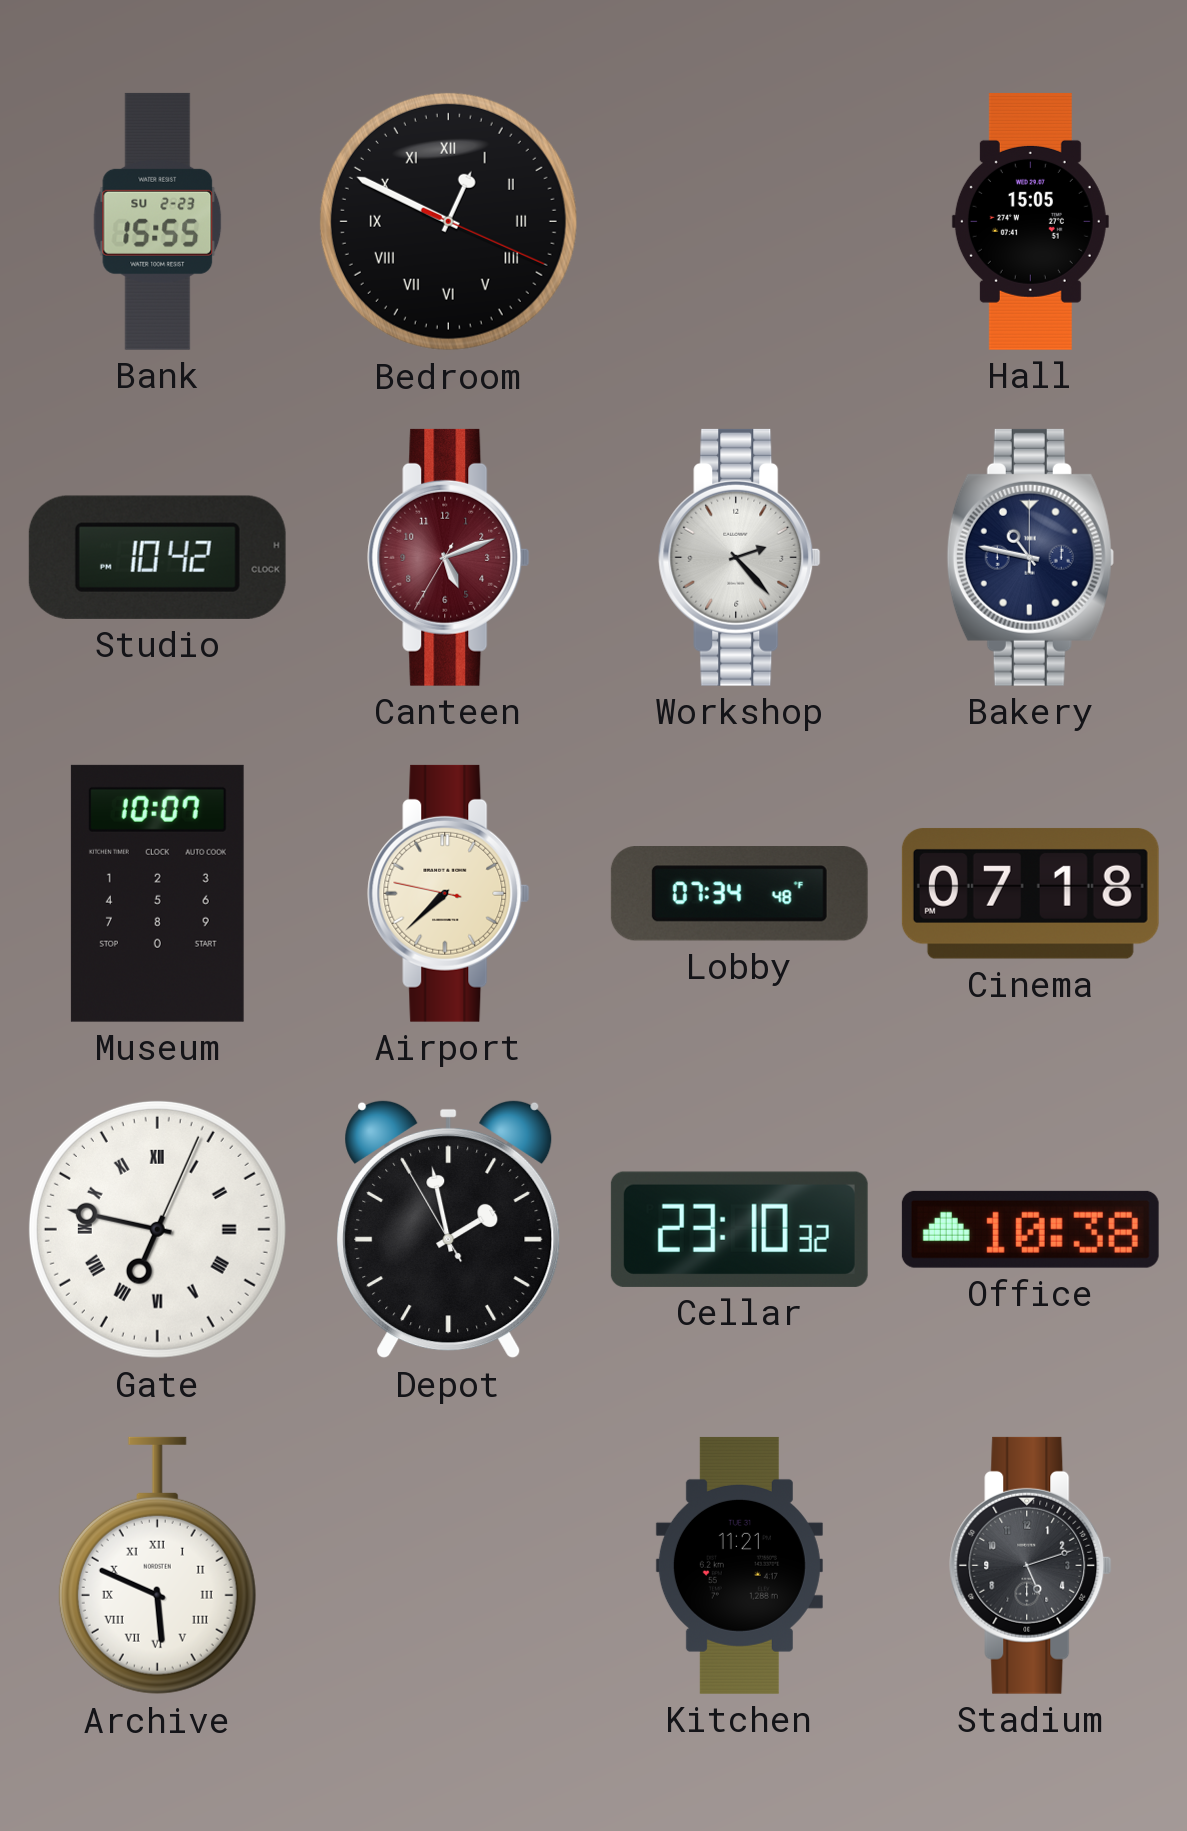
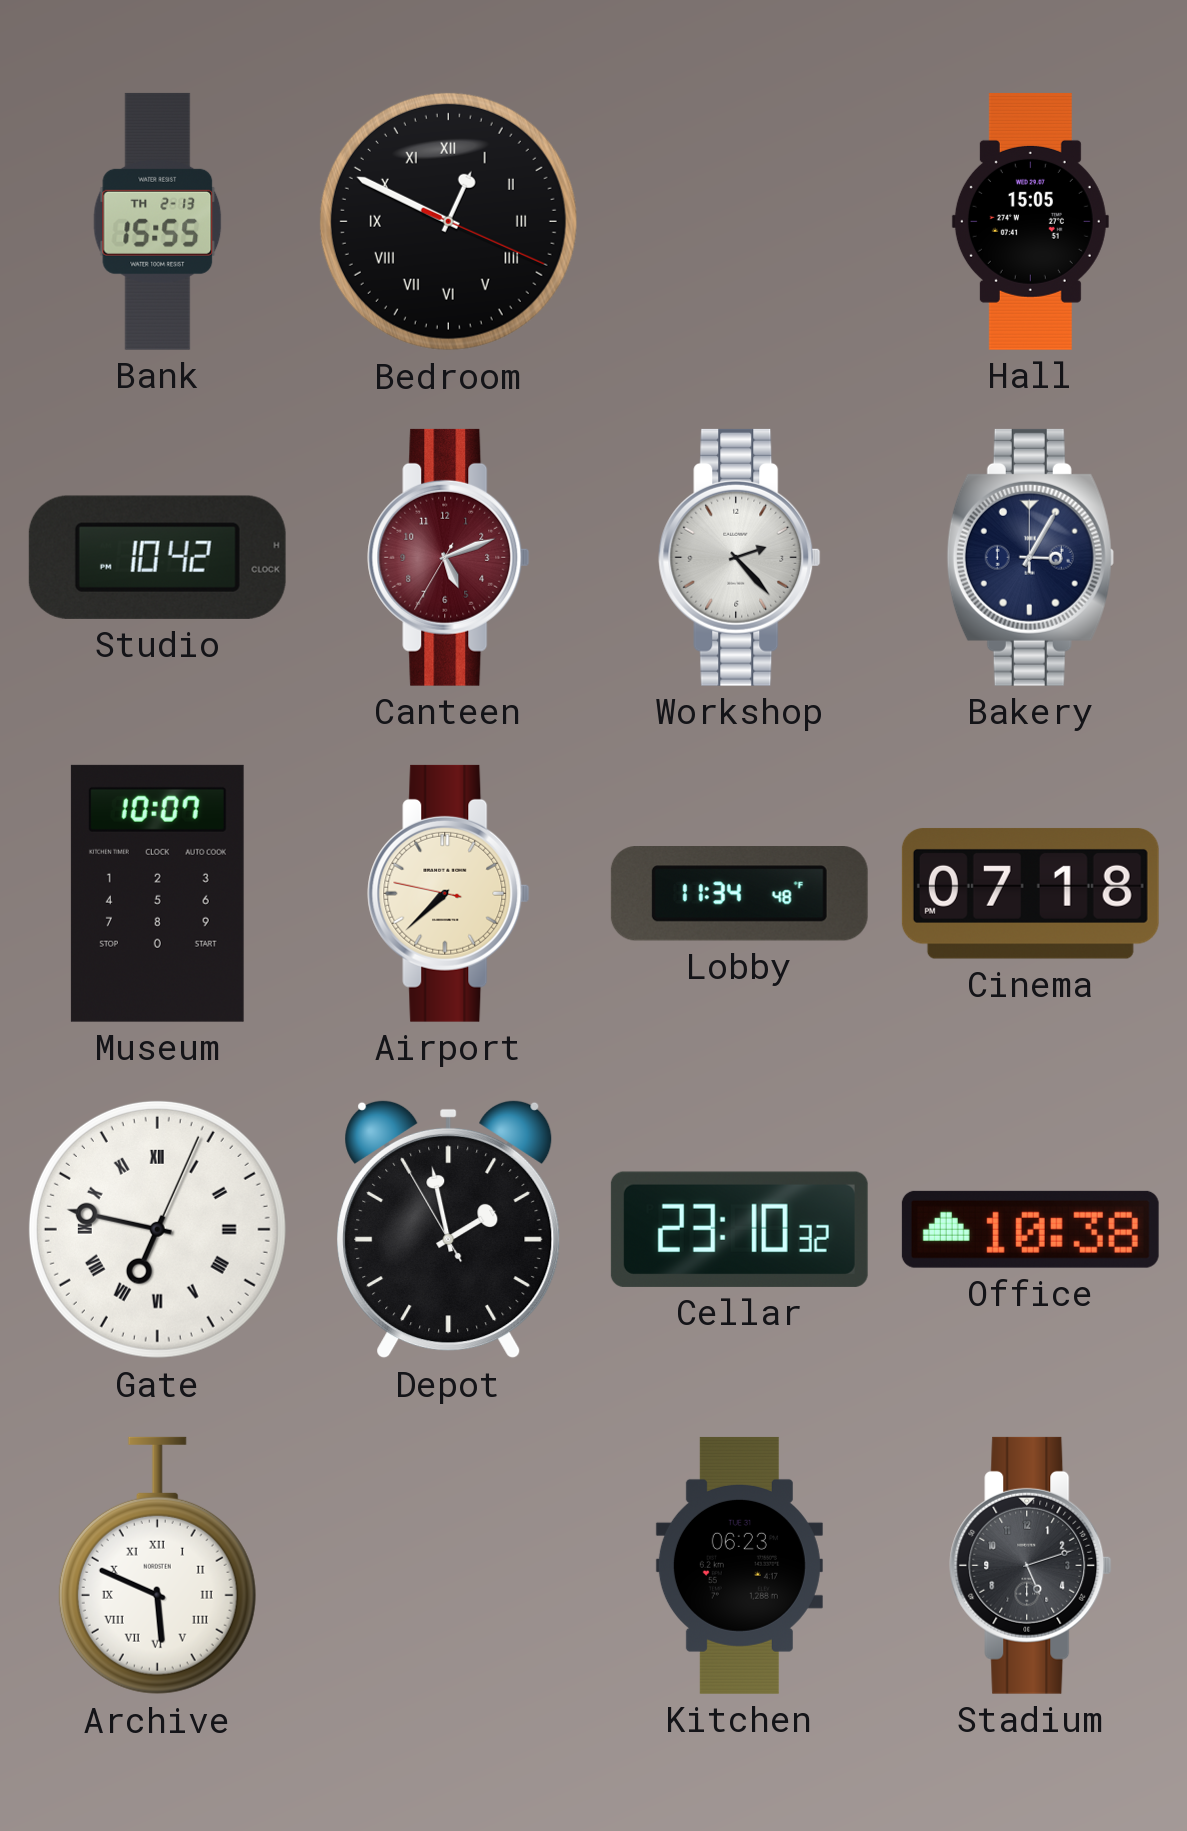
Bank date: SU 2-23 -> TH 2-13
Bakery: 10:47 -> 3:05
Lobby: 07:34 -> 11:34
Kitchen: 11:21 -> 06:23
